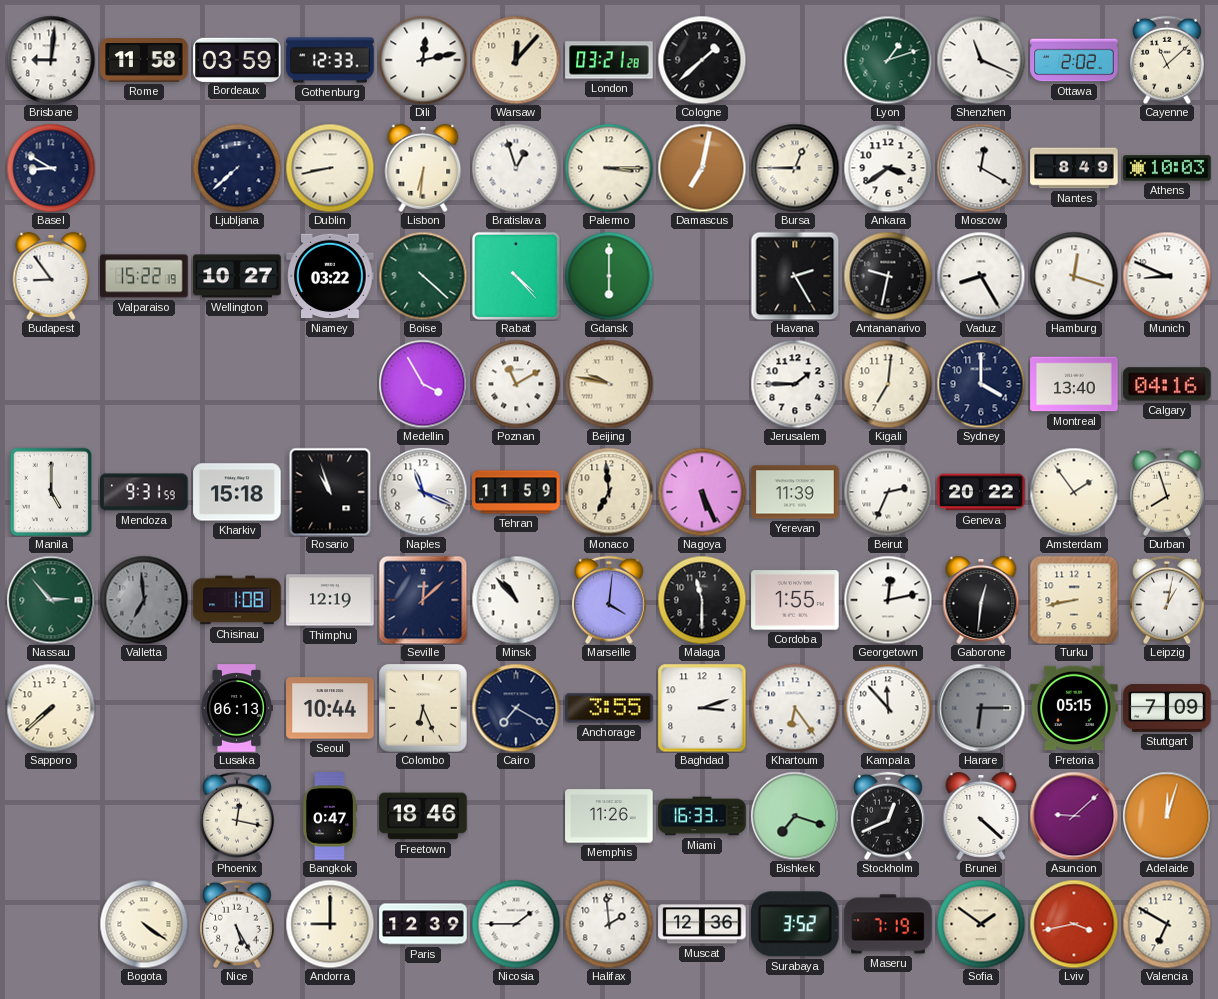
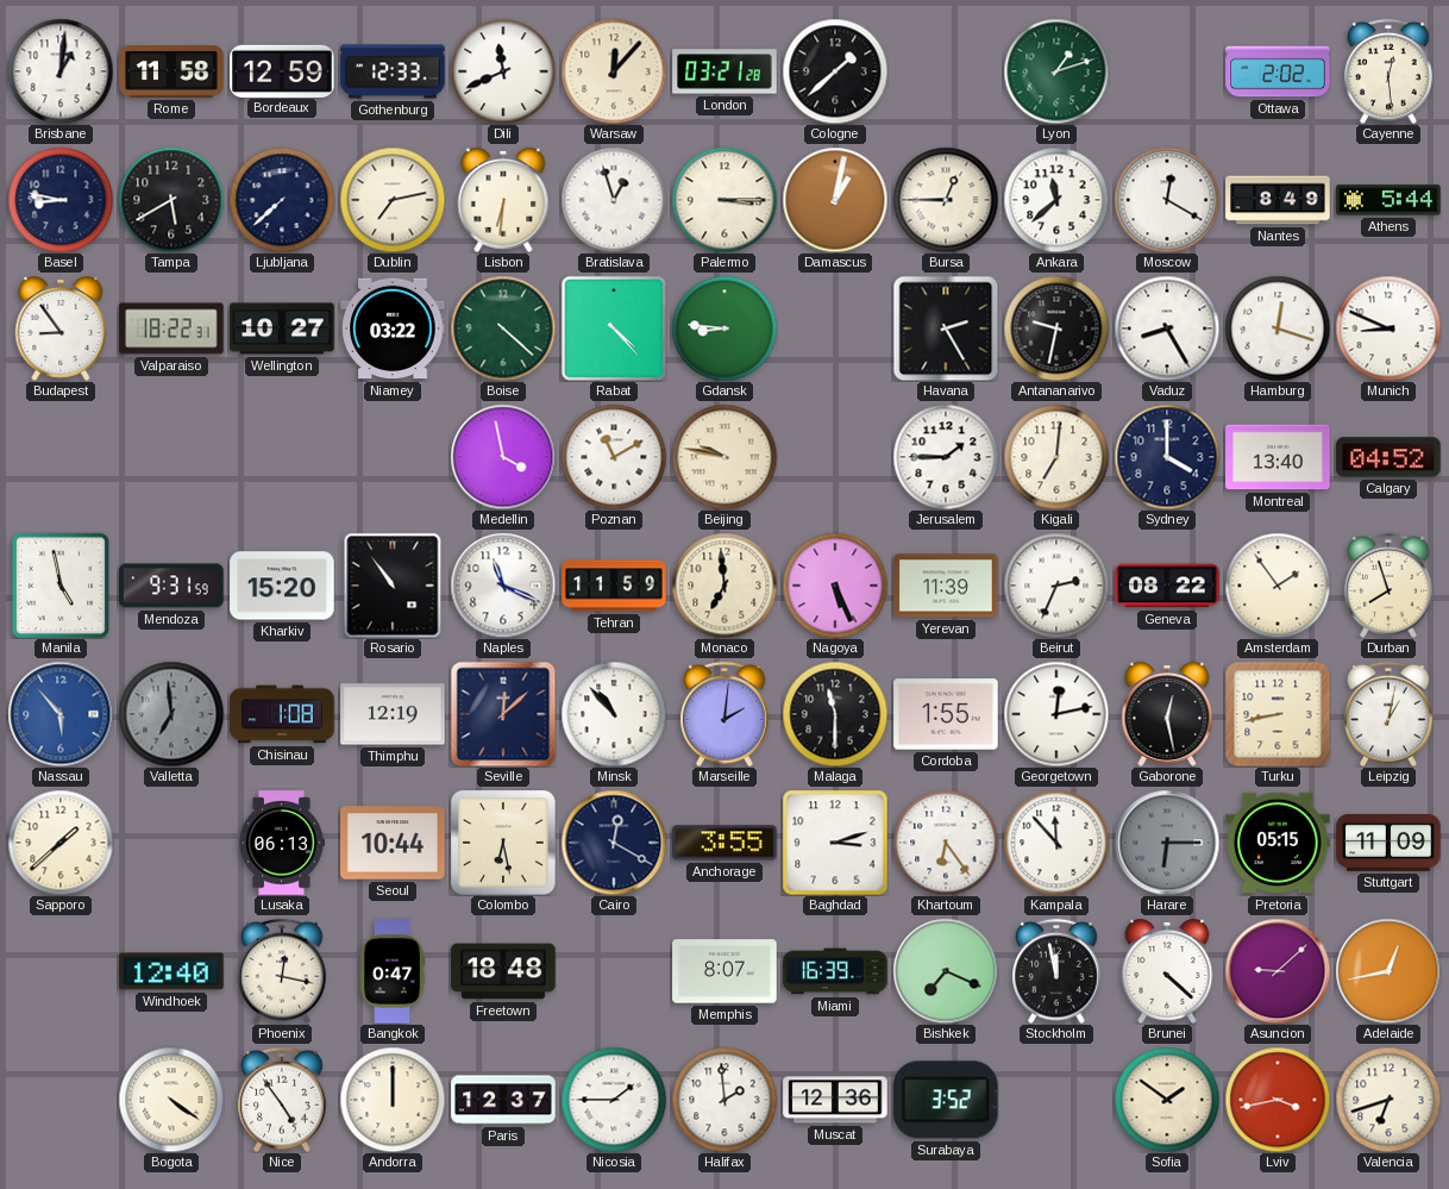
Brisbane: 9:01 -> 1:01
Bordeaux: 03:59 -> 12:59
Dili: 12:13 -> 11:41
Shenzhen: 11:19 -> none
Cayenne: 11:08 -> 12:29
Basel: 8:50 -> 8:47
Tampa: none -> 5:40
Dublin: 8:43 -> 7:13
Damascus: 7:02 -> 1:02
Ankara: 3:39 -> 11:38
Athens: 10:03 -> 5:44
Valparaiso: 15:22 -> 18:22
Gdansk: 6:00 -> 8:46
Medellin: 3:55 -> 3:58
Calgary: 04:16 -> 04:52
Manila: 5:00 -> 4:58
Kharkiv: 15:18 -> 15:20
Rosario: 10:57 -> 10:54
Geneva: 20:22 -> 08:22
Nassau: 2:53 -> 5:53
Nassau dial: green -> blue
Marseille: 4:01 -> 2:01
Gaborone: 12:31 -> 12:28
Sapporo: 7:38 -> 1:38
Colombo: 6:26 -> 6:28
Cairo: 7:20 -> 12:20
Stuttgart: 7:09 -> 11:09
Windhoek: none -> 12:40
Freetown: 18:46 -> 18:48
Memphis: 11:26 -> 8:07
Miami: 16:33 -> 16:39
Bishkek: 7:18 -> 7:19
Stockholm: 12:41 -> 11:58
Adelaide: 12:03 -> 12:43
Nice: 5:25 -> 4:54
Andorra: 9:00 -> 12:00
Paris: 12:39 -> 12:37
Maseru: 7:19 -> none
Valencia: 6:50 -> 6:42
